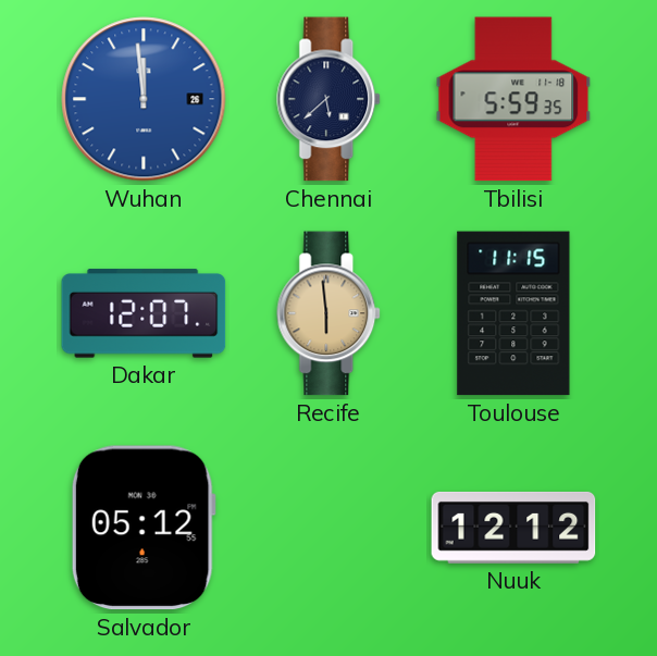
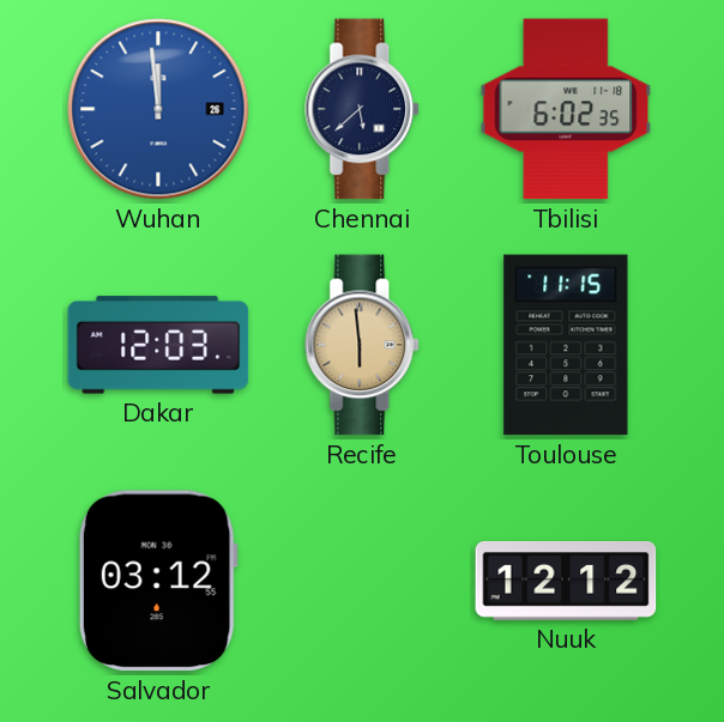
Tbilisi: 5:59 -> 6:02
Dakar: 12:07 -> 12:03
Salvador: 05:12 -> 03:12
